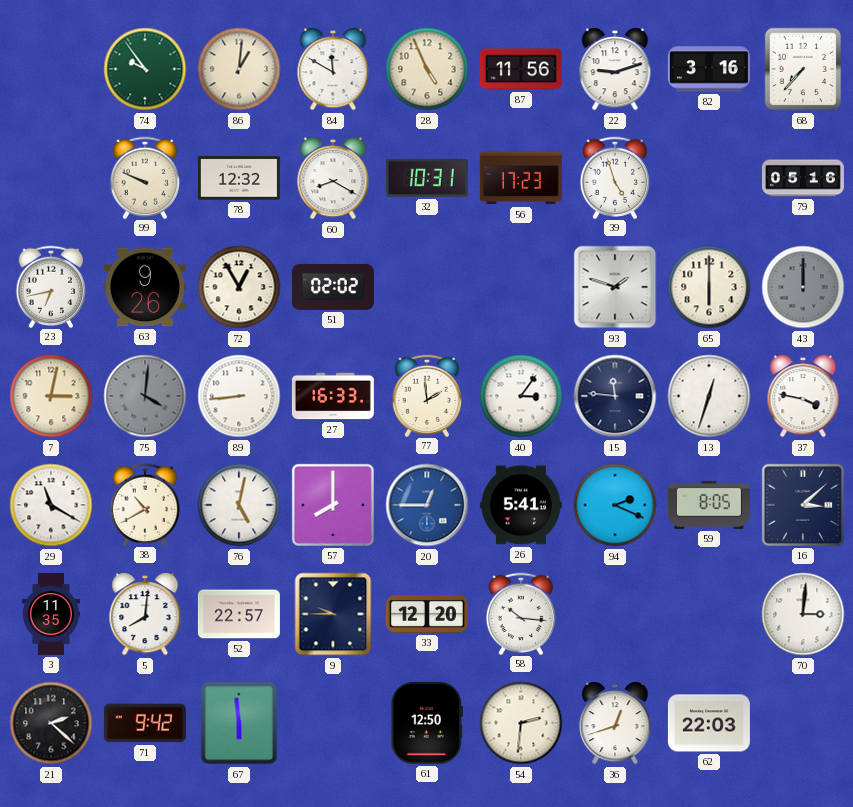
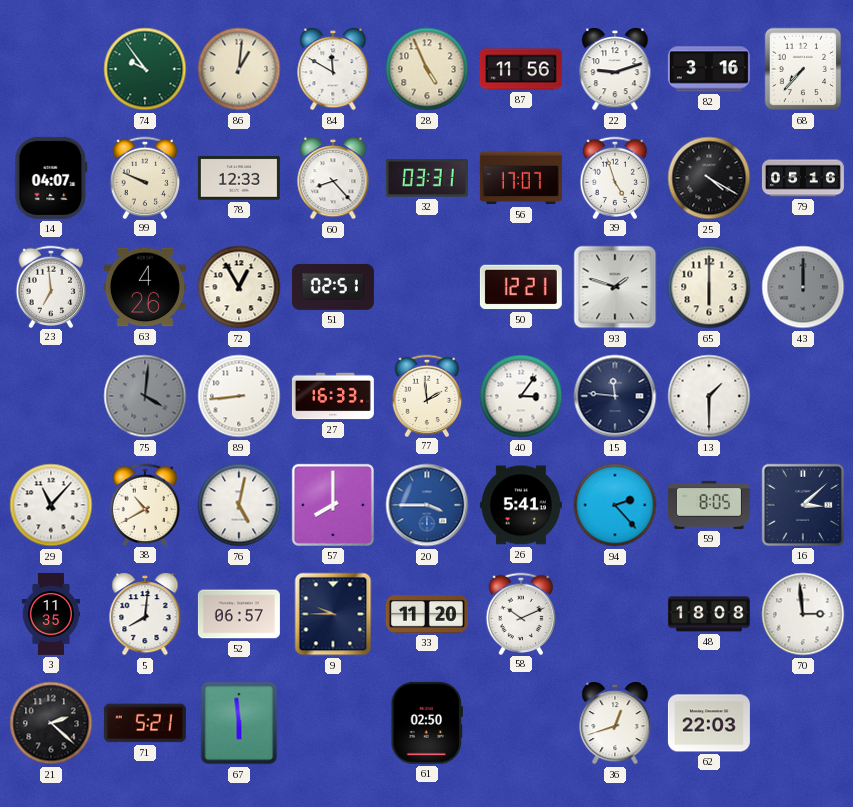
14: none -> 04:07
78: 12:32 -> 12:33
60: 8:20 -> 8:23
32: 10:31 -> 03:31
56: 17:23 -> 17:07
25: none -> 4:20
23: 6:43 -> 6:59
63: 9:26 -> 4:26
51: 02:02 -> 02:51
50: none -> 12:21
7: 3:02 -> none
13: 12:33 -> 1:30
37: 3:47 -> none
29: 11:20 -> 11:07
20: 12:45 -> 3:45
94: 2:19 -> 2:23
52: 22:57 -> 06:57
33: 12:20 -> 11:20
58: 10:16 -> 10:11
48: none -> 18:08
70: 3:01 -> 2:59
71: 9:42 -> 5:21
61: 12:50 -> 02:50
54: 2:31 -> none
